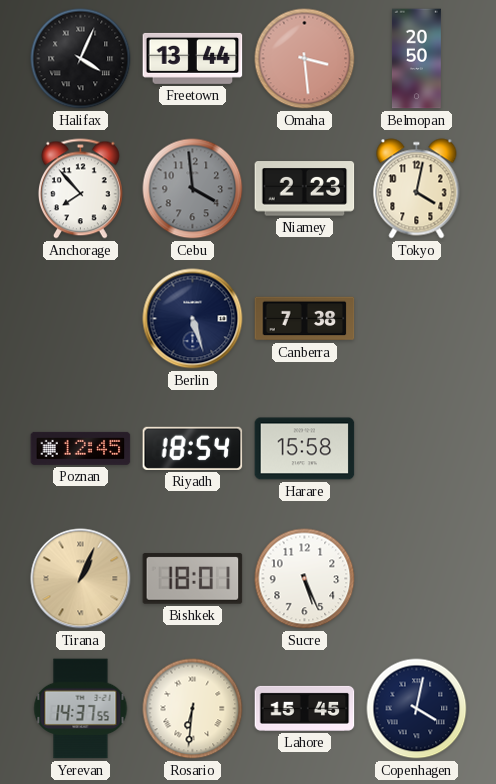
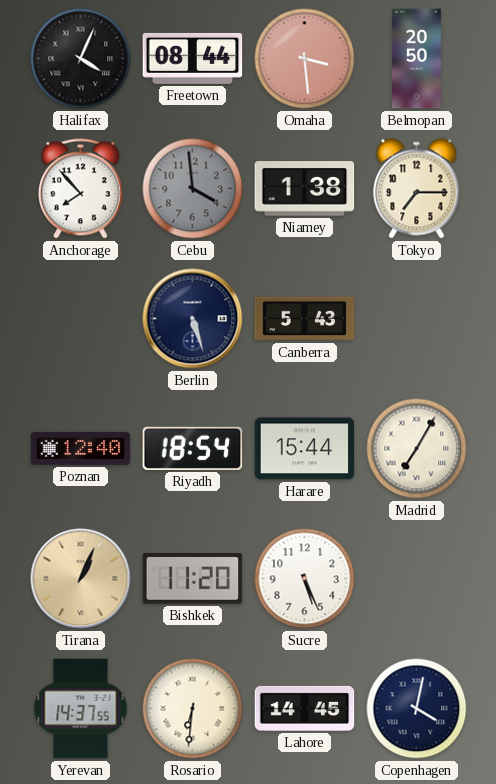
Freetown: 13:44 -> 08:44
Niamey: 2:23 -> 1:38
Tokyo: 4:02 -> 7:15
Canberra: 7:38 -> 5:43
Poznan: 12:45 -> 12:40
Harare: 15:58 -> 15:44
Madrid: none -> 7:05
Bishkek: 18:01 -> 11:20
Lahore: 15:45 -> 14:45
